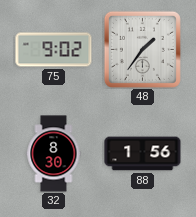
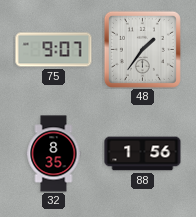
75: 9:02 -> 9:07
32: 8:30 -> 8:35
